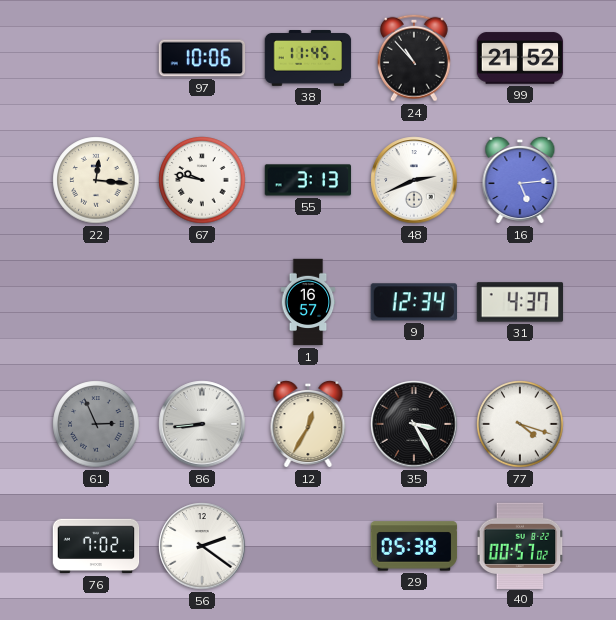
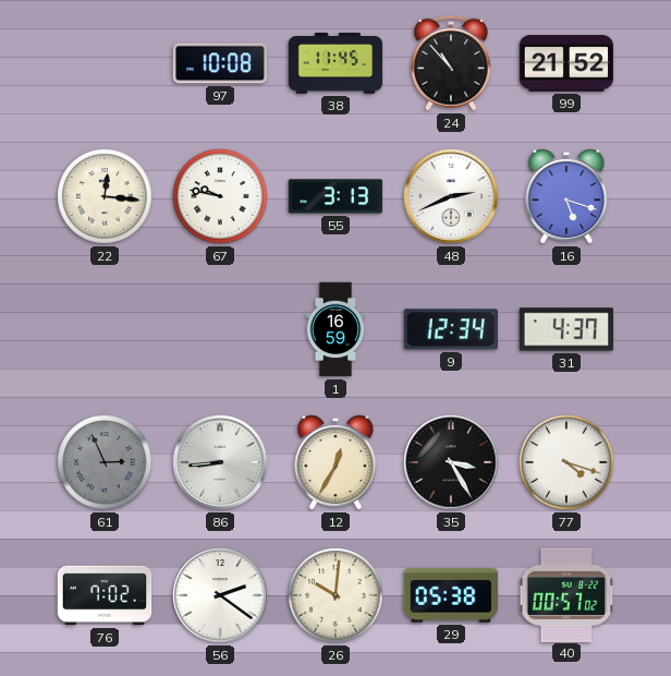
97: 10:06 -> 10:08
16: 5:14 -> 5:18
1: 16:57 -> 16:59
26: none -> 10:01
